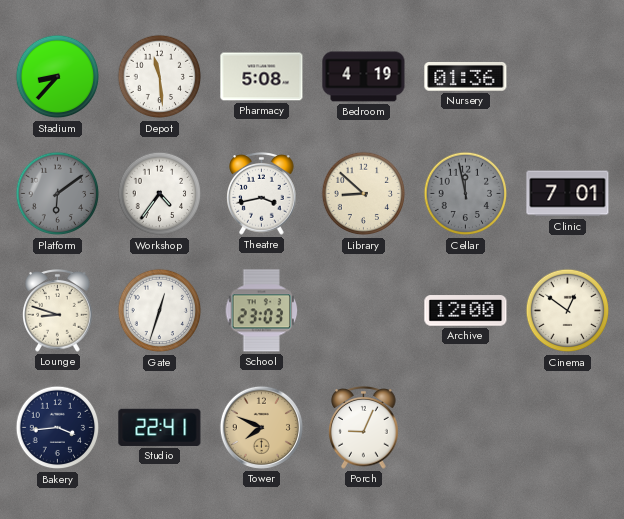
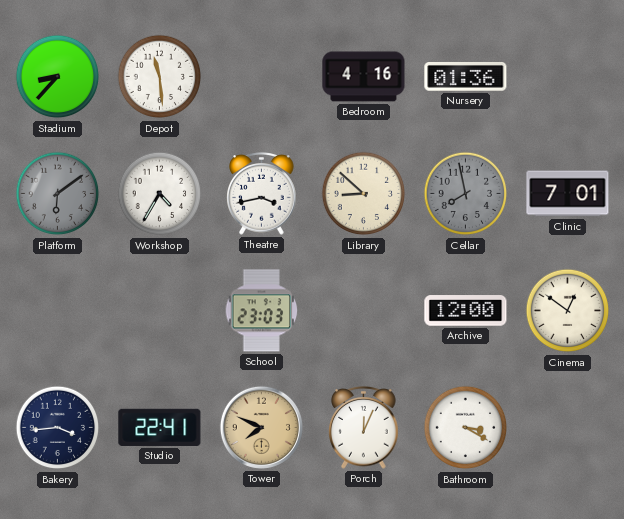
Pharmacy: 5:08 -> none
Bedroom: 4:19 -> 4:16
Workshop: 4:36 -> 4:35
Cellar: 11:58 -> 7:58
Lounge: 8:48 -> none
Gate: 12:33 -> none
Porch: 9:04 -> 12:04
Bathroom: none -> 3:20
